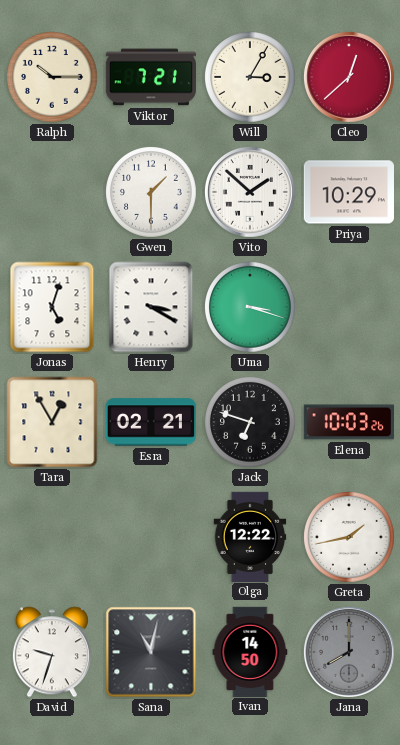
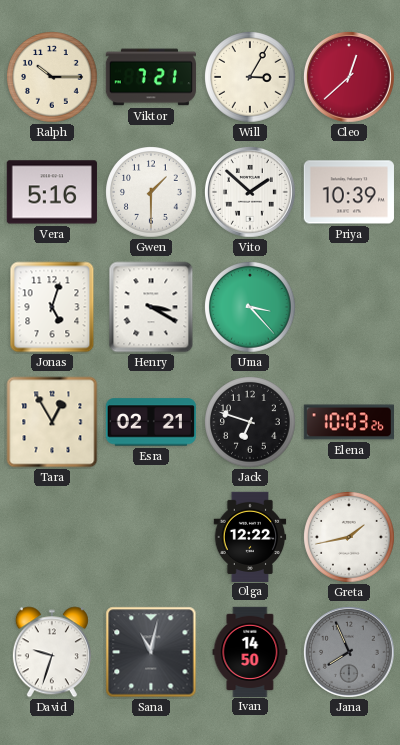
Vera: none -> 5:16
Priya: 10:29 -> 10:39
Uma: 3:18 -> 3:23
Jana: 8:00 -> 7:56
